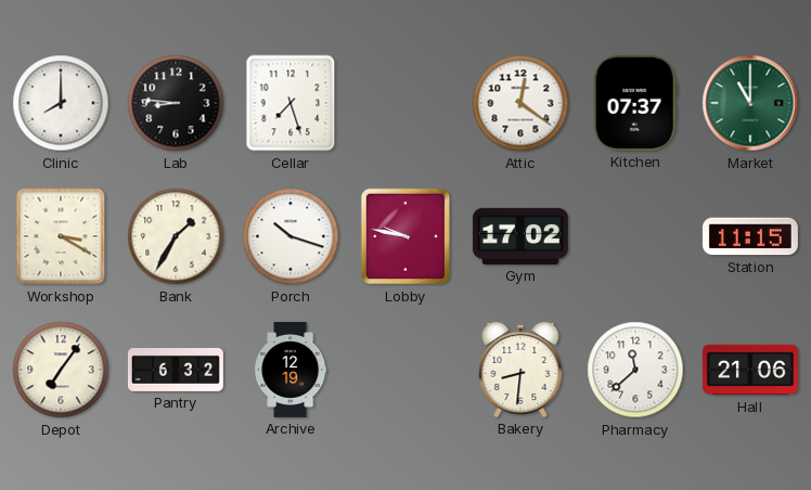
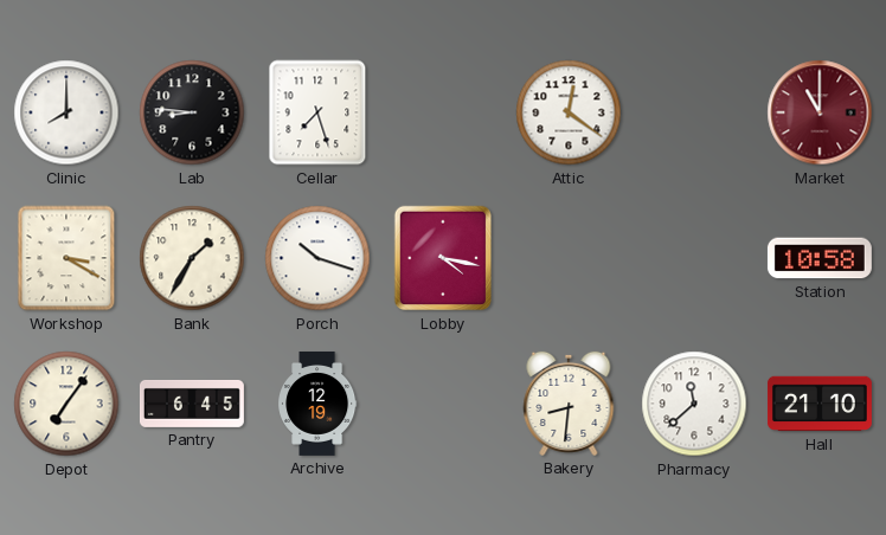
Kitchen: 07:37 -> none
Market dial: green -> burgundy
Lobby: 9:47 -> 4:17
Gym: 17:02 -> none
Station: 11:15 -> 10:58
Pantry: 6:32 -> 6:45
Hall: 21:06 -> 21:10
